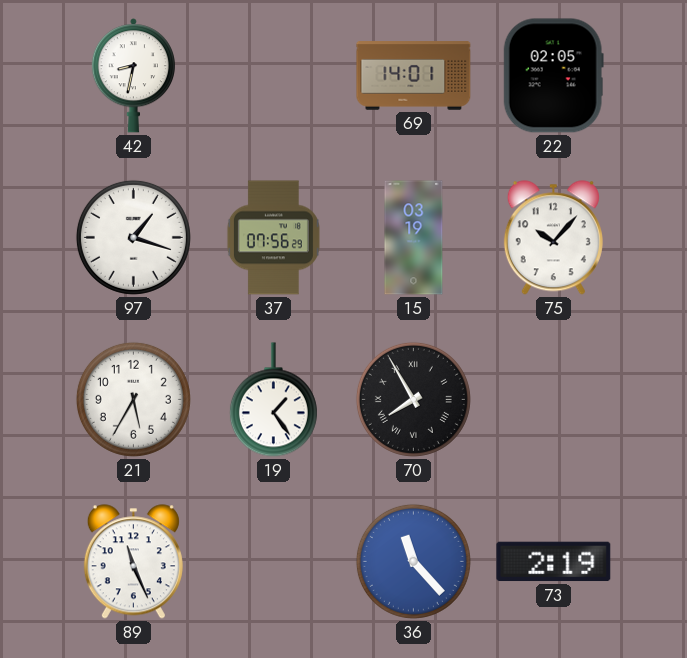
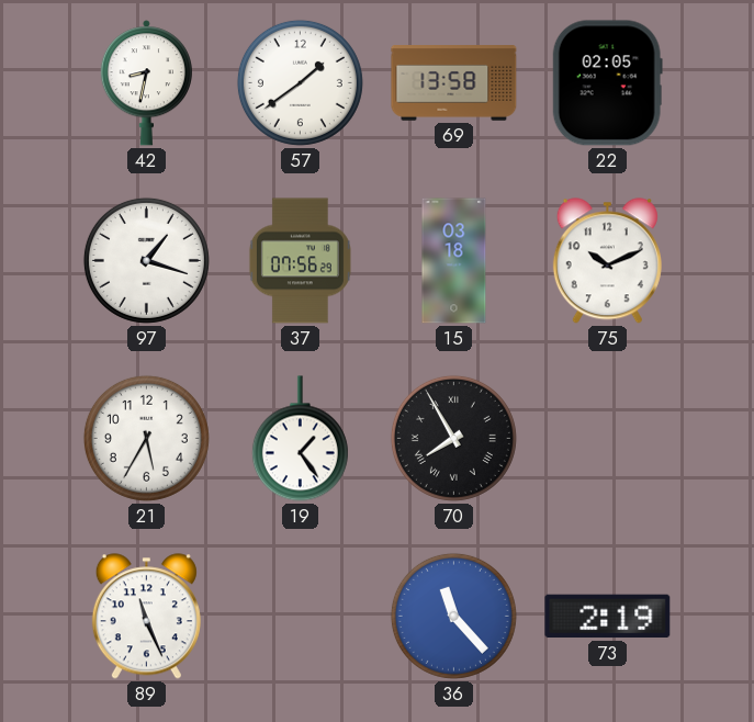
57: none -> 1:39
69: 14:01 -> 13:58
15: 03:19 -> 03:18
75: 10:07 -> 10:11
